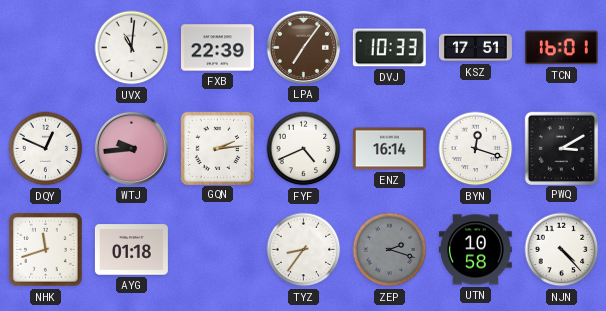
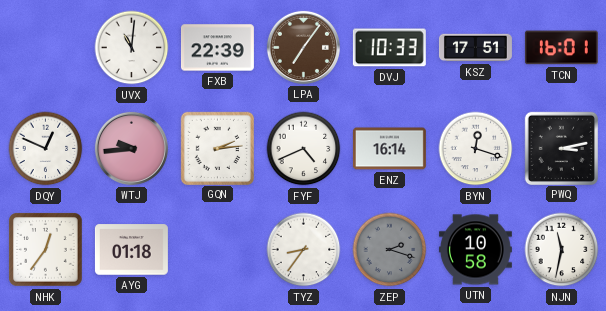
PWQ: 3:10 -> 3:13
NHK: 11:42 -> 12:36
NJN: 4:23 -> 11:32
